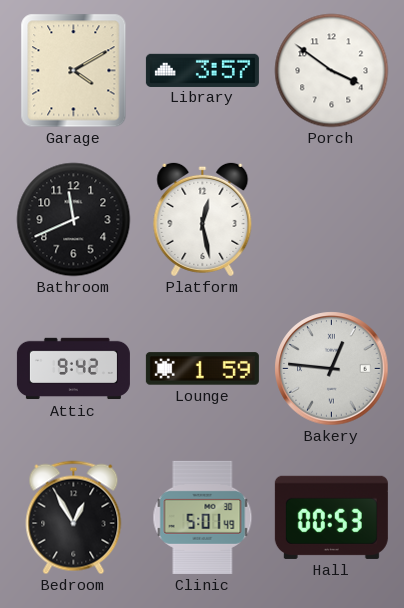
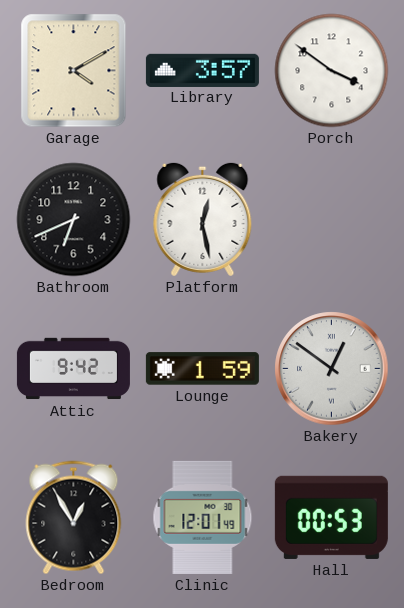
Bathroom: 11:41 -> 6:41
Bakery: 12:46 -> 12:51
Clinic: 5:01 -> 12:01
